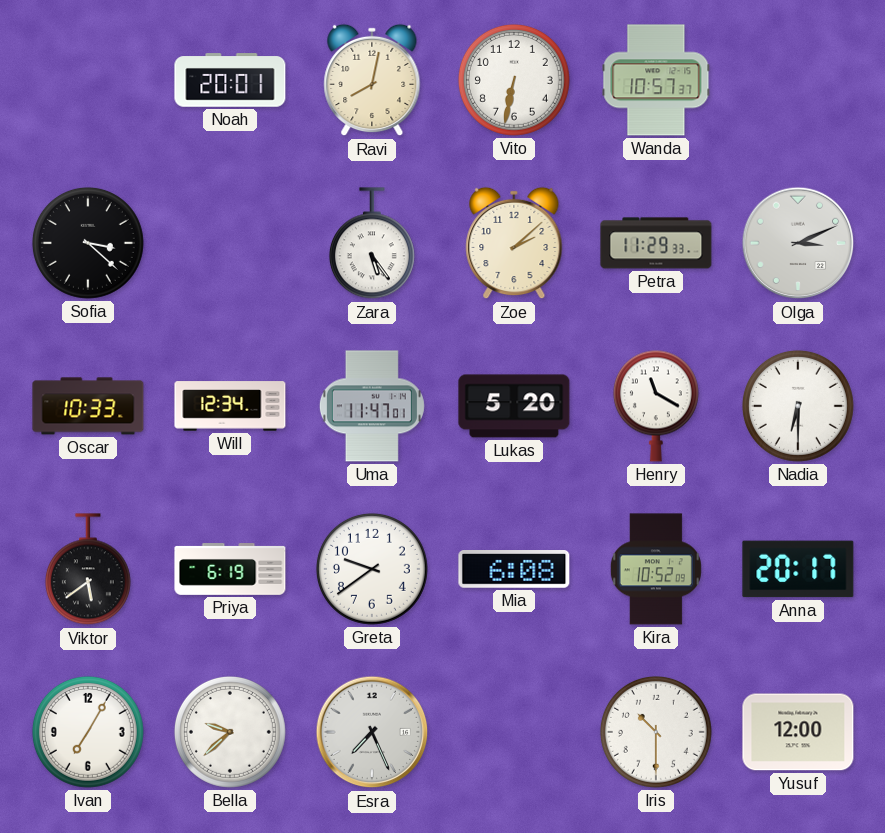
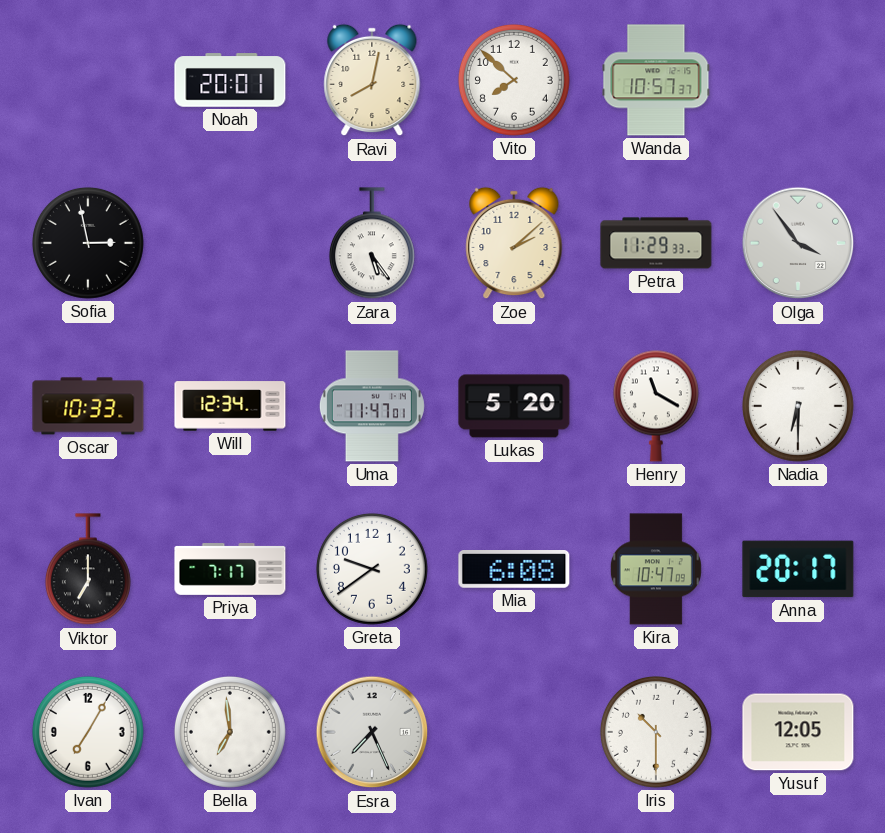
Vito: 6:32 -> 7:52
Sofia: 3:22 -> 2:58
Olga: 3:11 -> 3:54
Viktor: 5:39 -> 7:00
Priya: 6:19 -> 7:17
Kira: 10:52 -> 10:47
Bella: 9:38 -> 6:59
Yusuf: 12:00 -> 12:05
